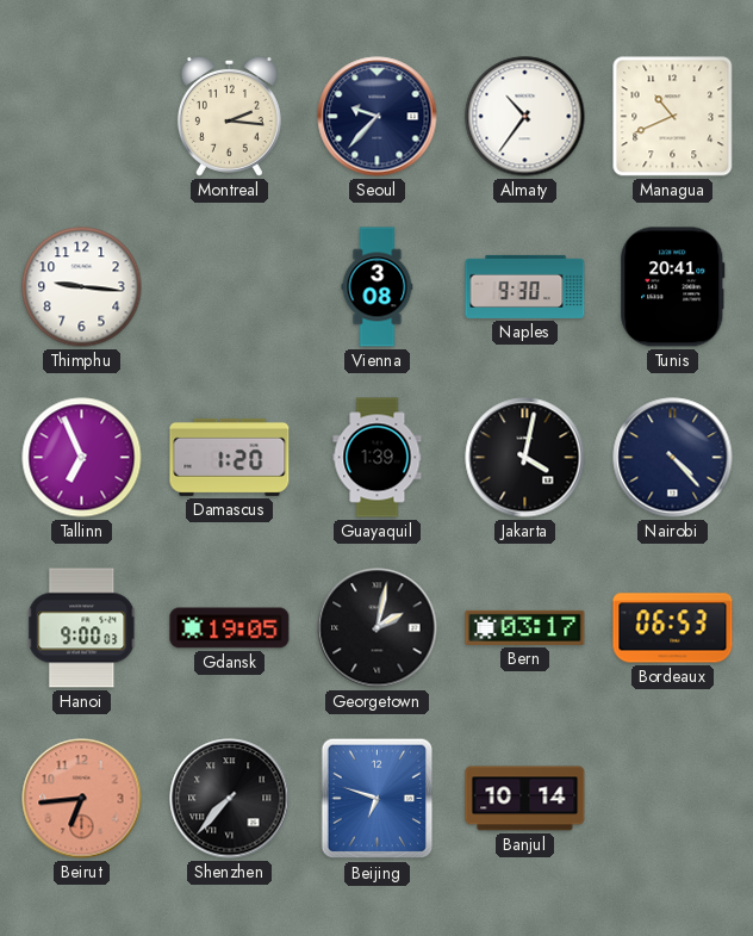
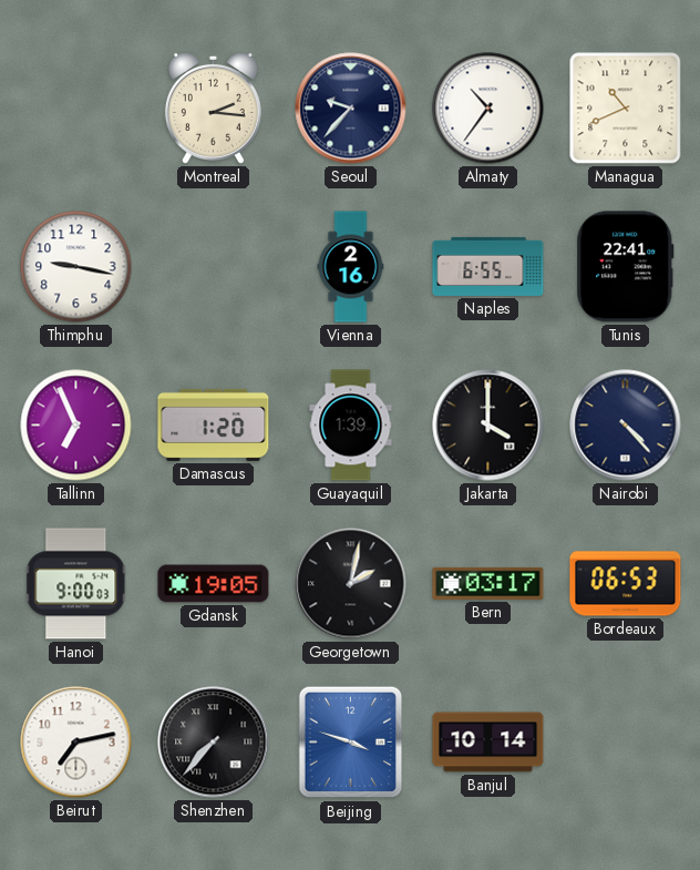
Thimphu: 9:16 -> 9:17
Vienna: 3:08 -> 2:16
Naples: 9:30 -> 6:55
Tunis: 20:41 -> 22:41
Jakarta: 4:02 -> 4:00
Beirut: 6:44 -> 7:13
Beirut dial: salmon -> white
Beijing: 6:48 -> 3:48
